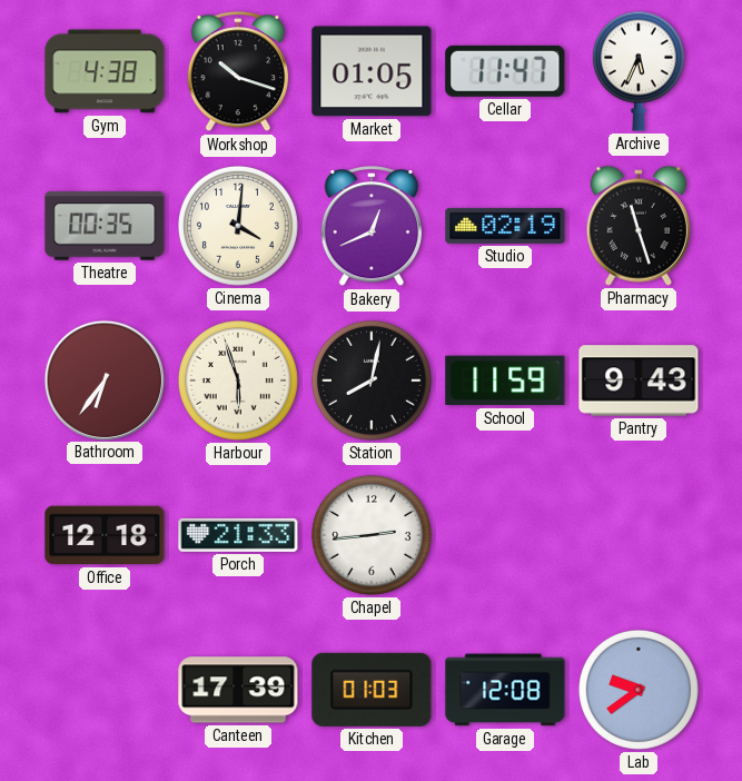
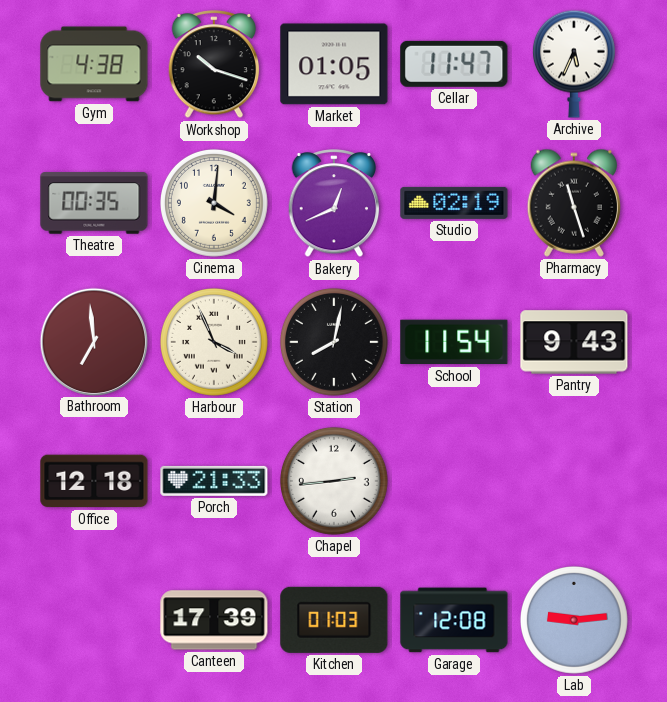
Bathroom: 6:36 -> 6:59
Harbour: 5:57 -> 3:56
School: 11:59 -> 11:54
Lab: 9:39 -> 9:14
